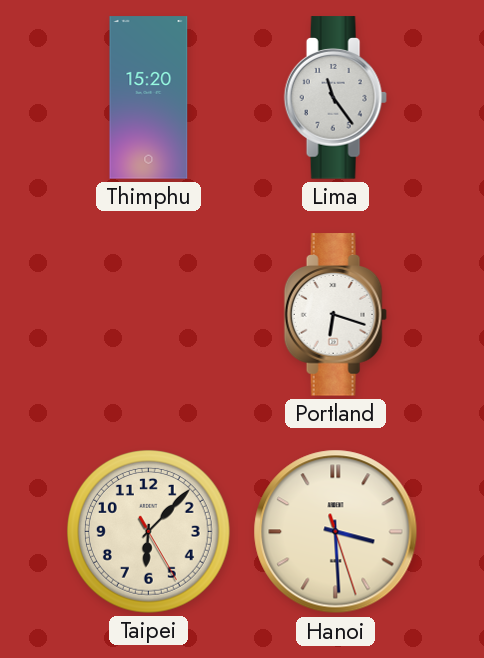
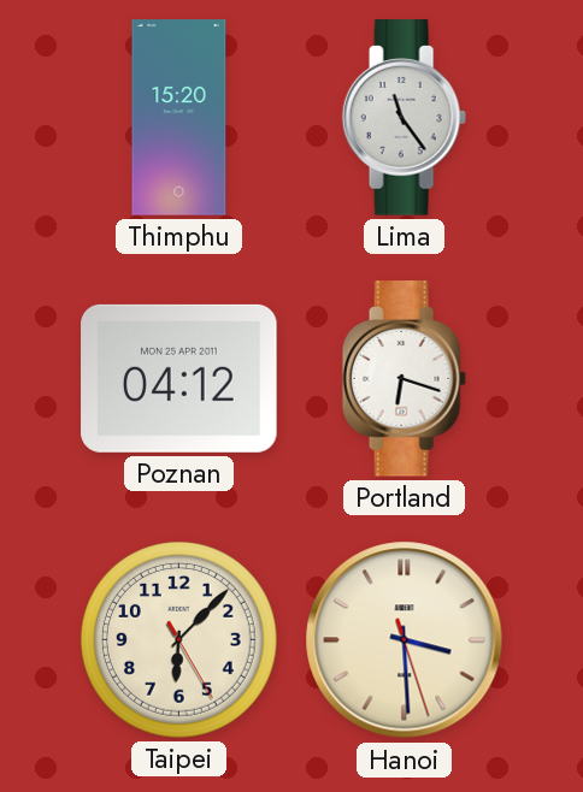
Poznan: none -> 04:12
